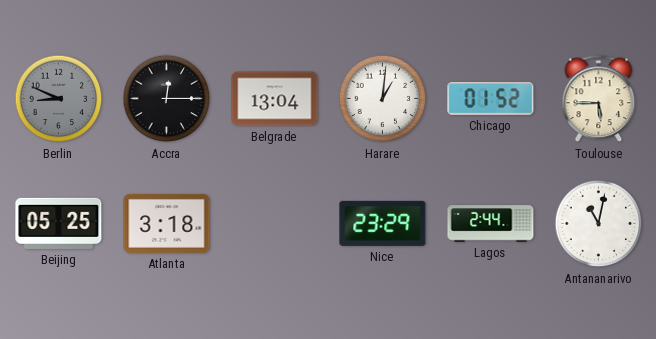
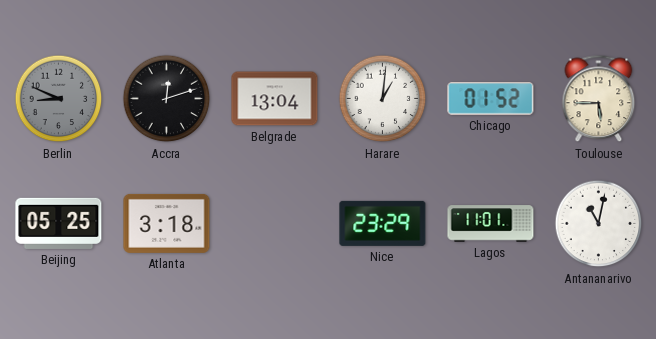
Accra: 12:15 -> 12:12
Lagos: 2:44 -> 11:01
